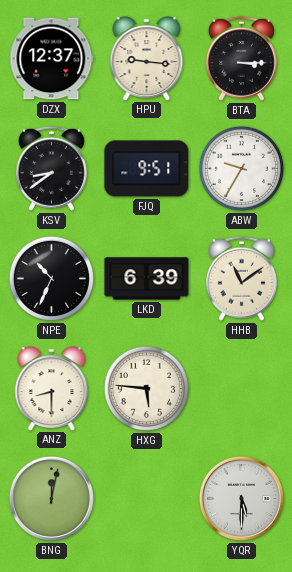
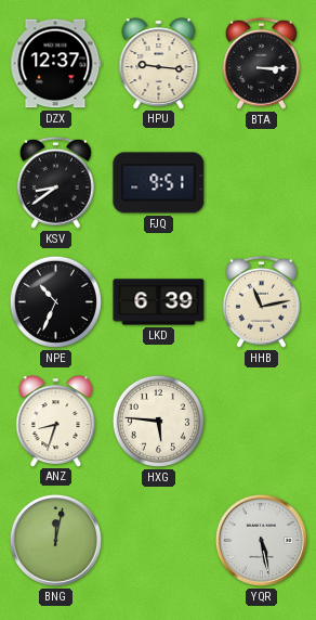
ABW: 9:35 -> none
HHB: 11:09 -> 11:13
ANZ: 8:30 -> 8:33
YQR: 5:30 -> 5:28
